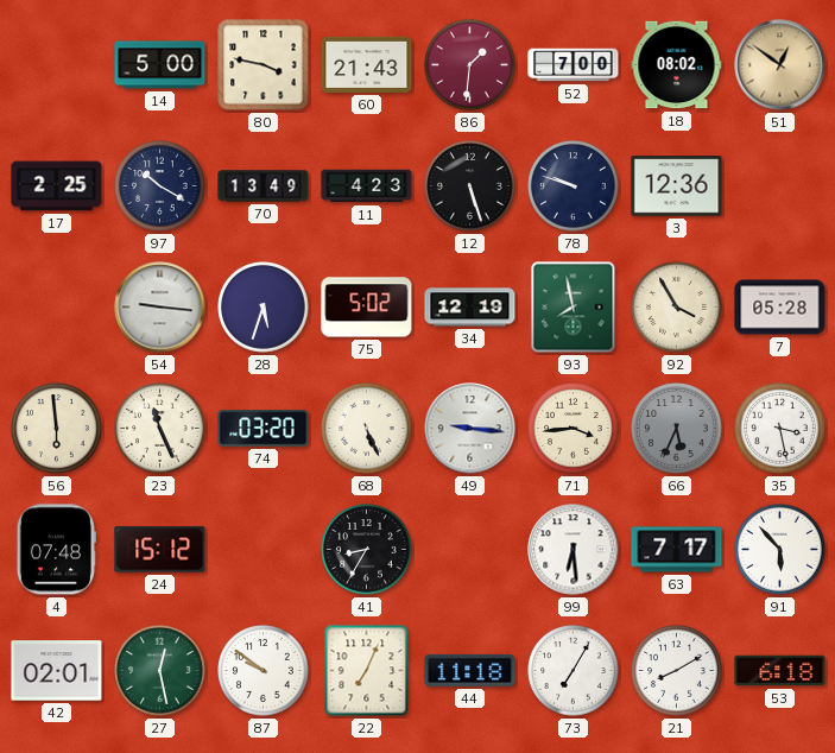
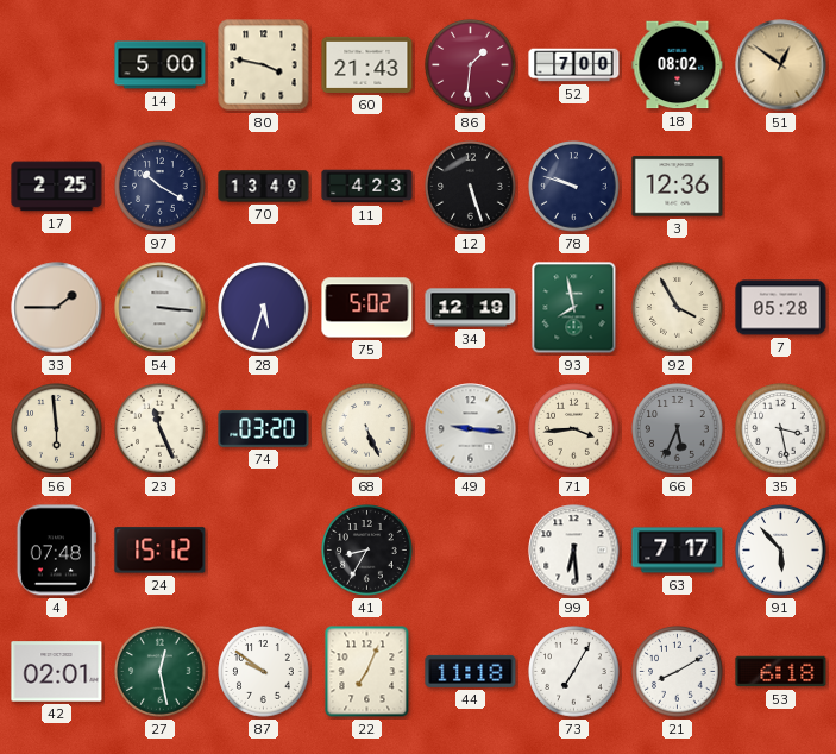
33: none -> 1:45
54: 9:16 -> 3:16
